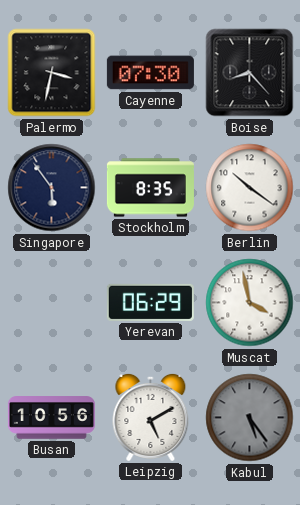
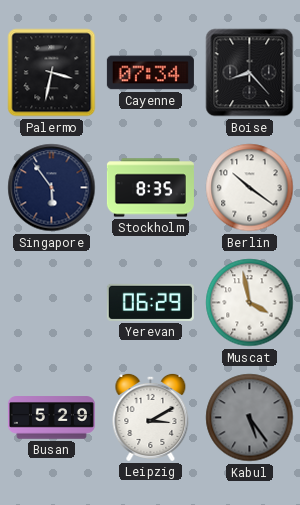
Cayenne: 07:30 -> 07:34
Busan: 10:56 -> 5:29
Leipzig: 5:10 -> 3:10
